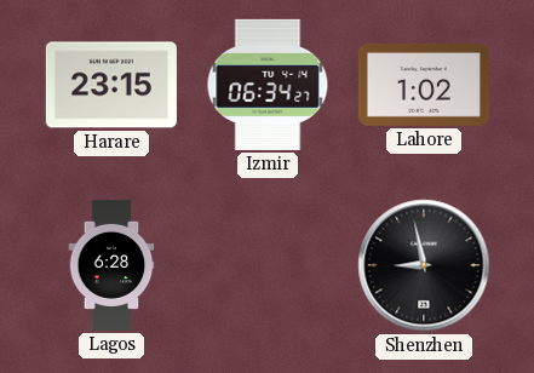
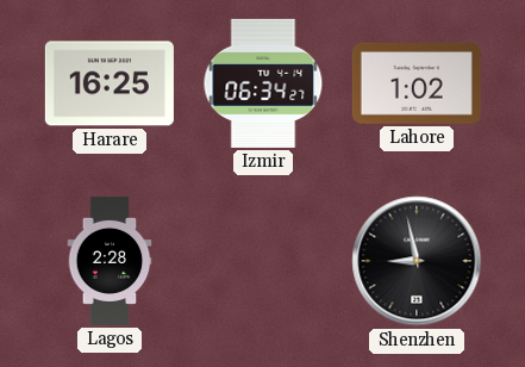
Harare: 23:15 -> 16:25
Lagos: 6:28 -> 2:28
